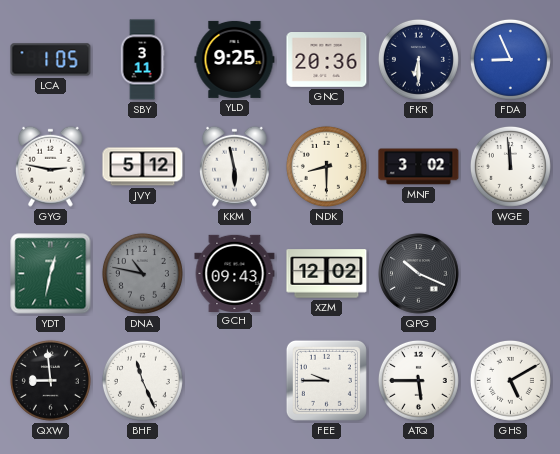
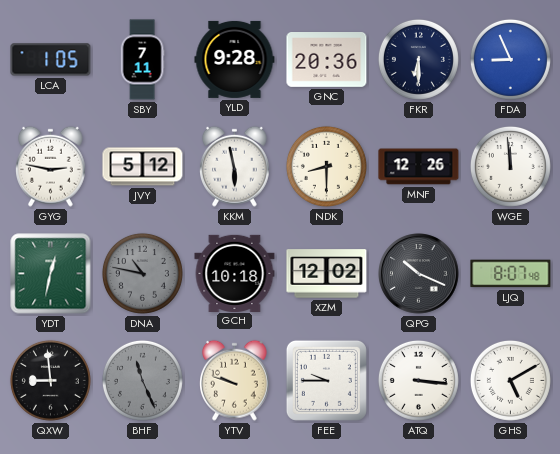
SBY: 3:11 -> 7:11
YLD: 9:25 -> 9:28
MNF: 3:02 -> 12:26
GCH: 09:43 -> 10:18
LJQ: none -> 8:07
BHF dial: white -> grey
YTV: none -> 9:48
ATQ: 5:45 -> 3:16
